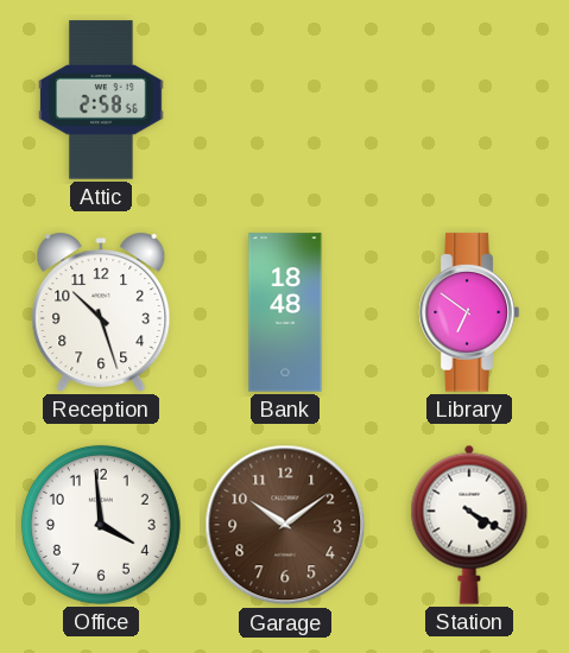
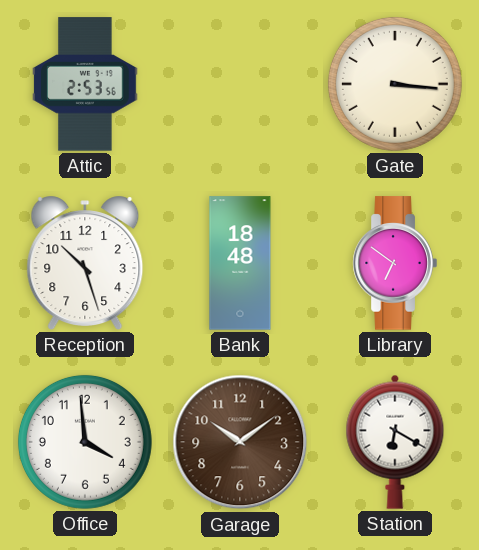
Attic: 2:58 -> 2:53
Gate: none -> 3:16
Station: 4:20 -> 6:20
